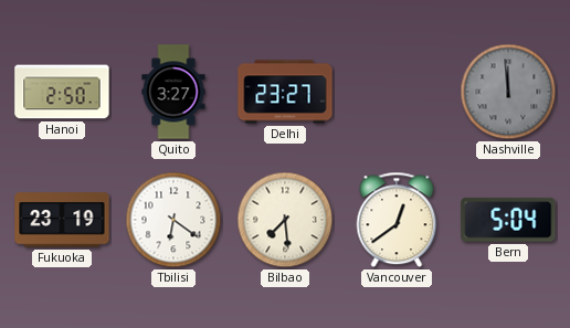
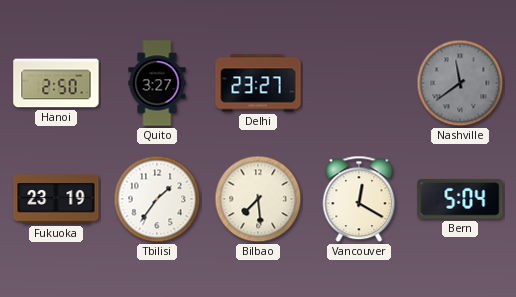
Nashville: 11:59 -> 11:39
Tbilisi: 6:21 -> 1:36
Vancouver: 12:39 -> 12:20
